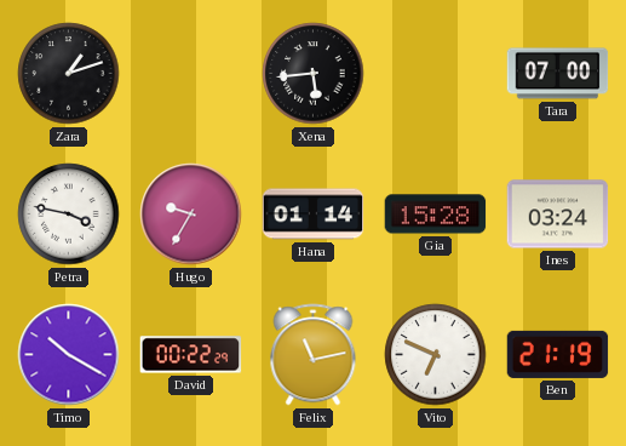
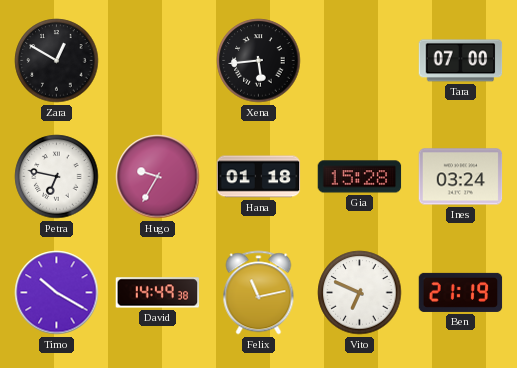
Zara: 1:12 -> 12:50
Petra: 3:47 -> 6:47
Hana: 01:14 -> 01:18
David: 00:22 -> 14:49
